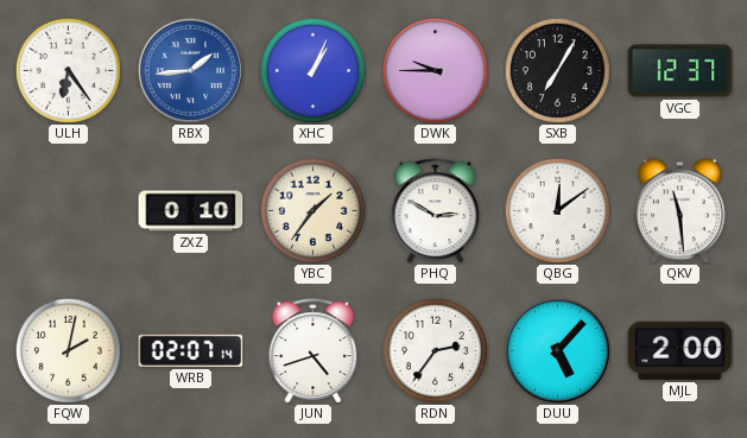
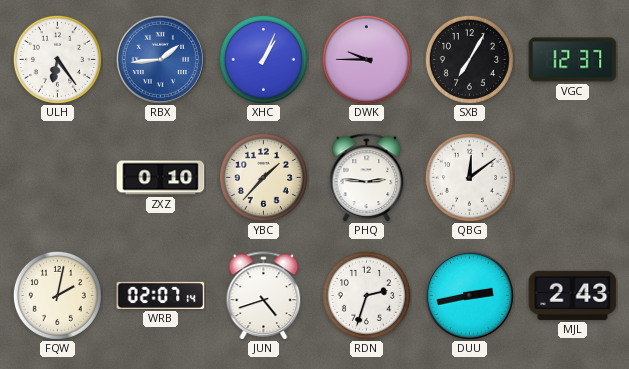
YBC: 1:36 -> 1:37
PHQ: 2:50 -> 2:46
QKV: 11:29 -> none
RDN: 2:36 -> 2:33
DUU: 5:07 -> 2:43
MJL: 2:00 -> 2:43
